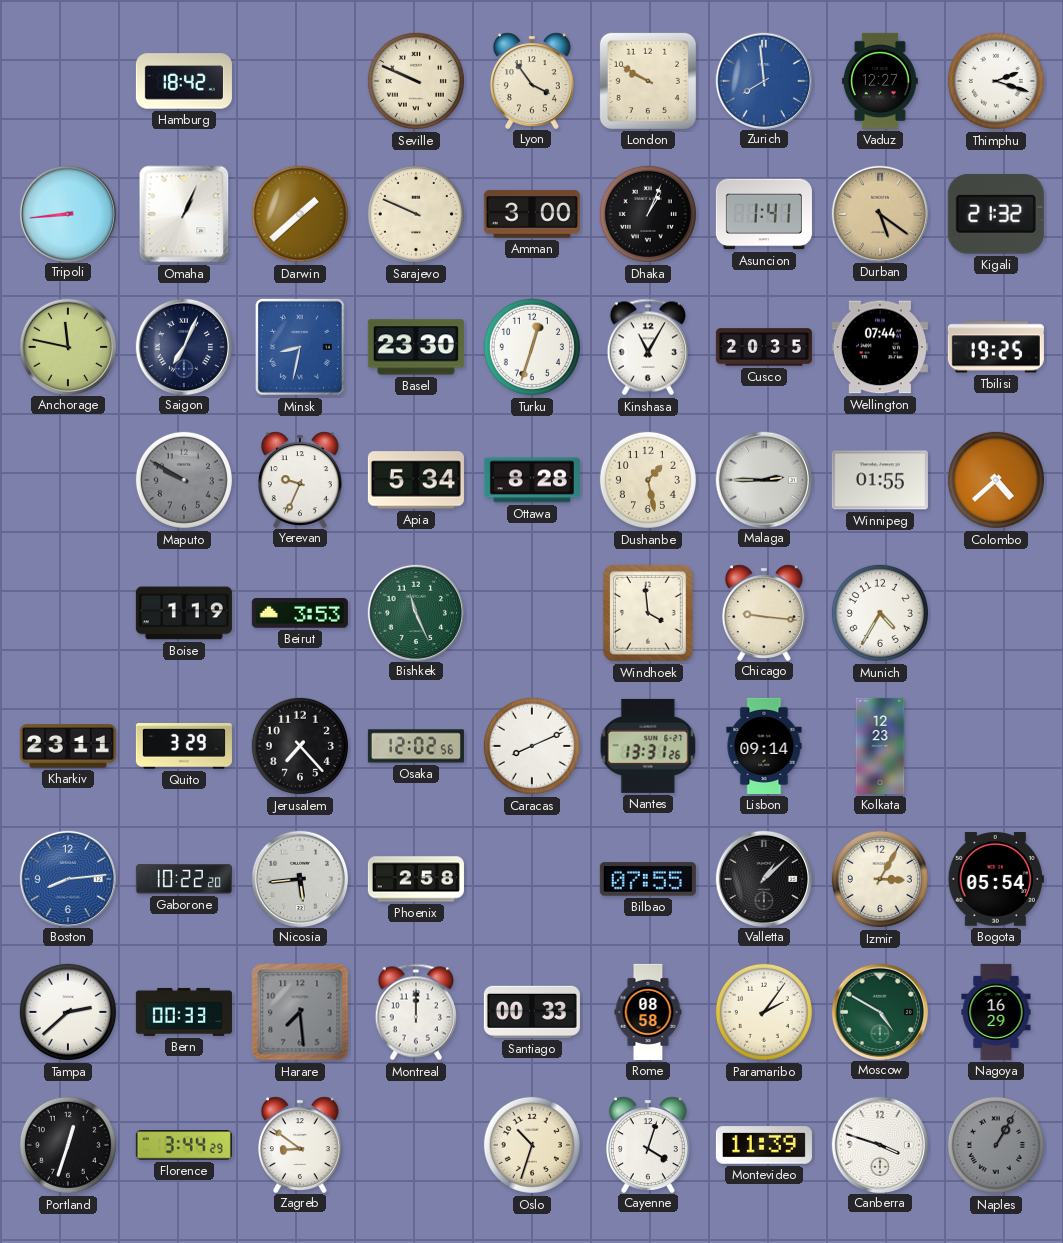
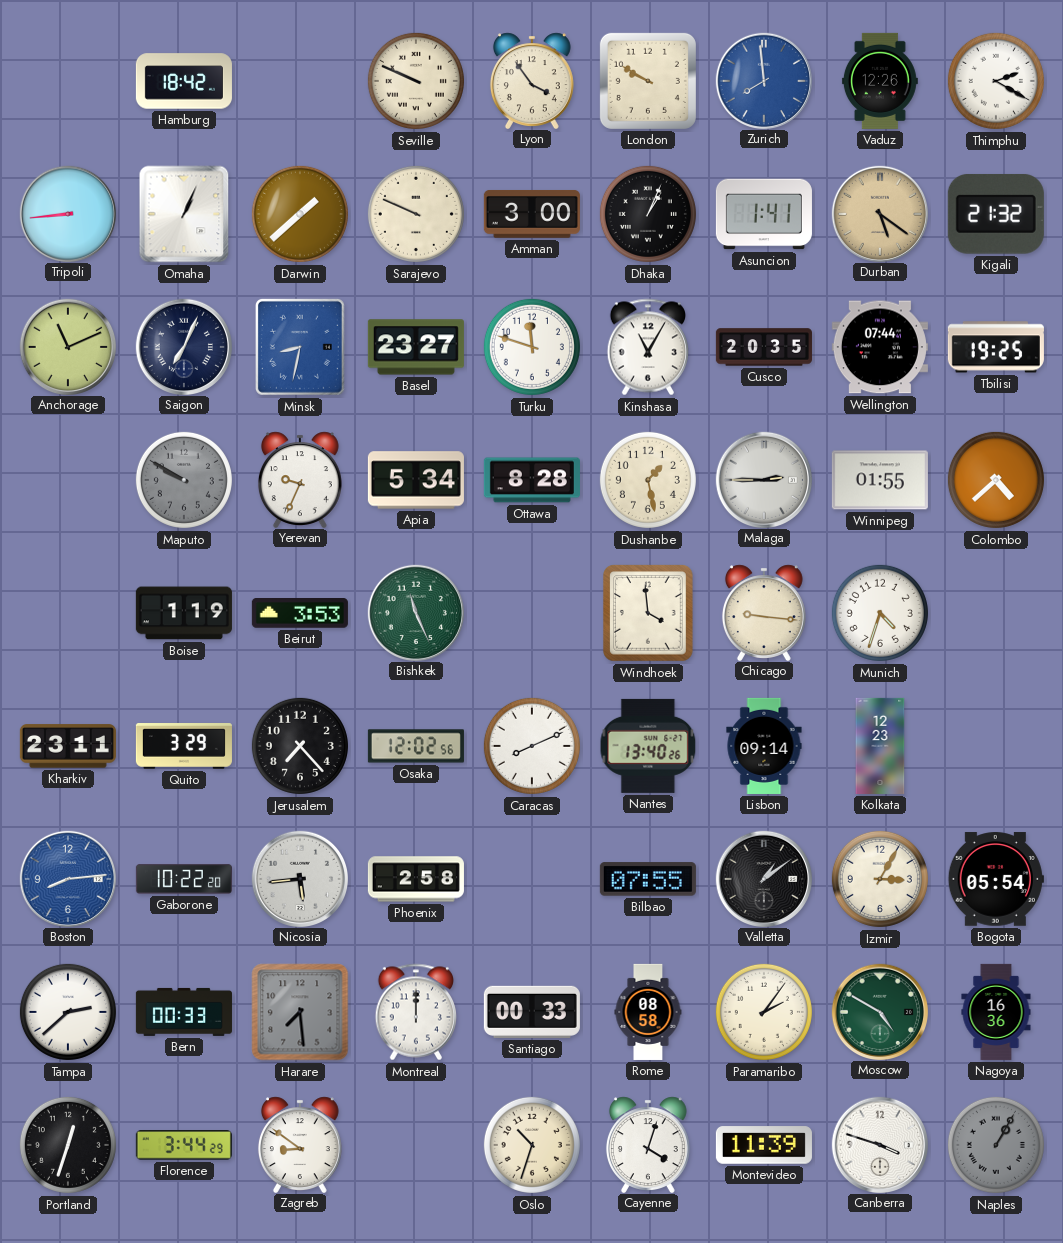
Vaduz: 12:27 -> 12:26
Thimphu: 2:18 -> 2:20
Anchorage: 11:47 -> 11:11
Basel: 23:30 -> 23:27
Turku: 12:33 -> 11:48
Munich: 4:35 -> 4:33
Nantes: 13:31 -> 13:40
Valletta: 1:08 -> 1:09
Nagoya: 16:29 -> 16:36
